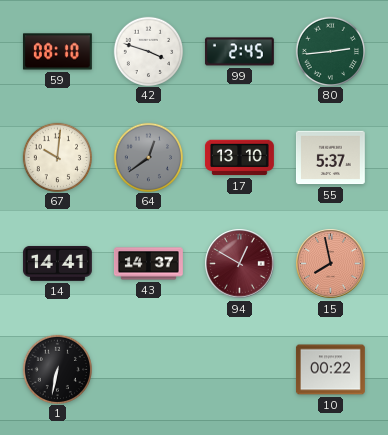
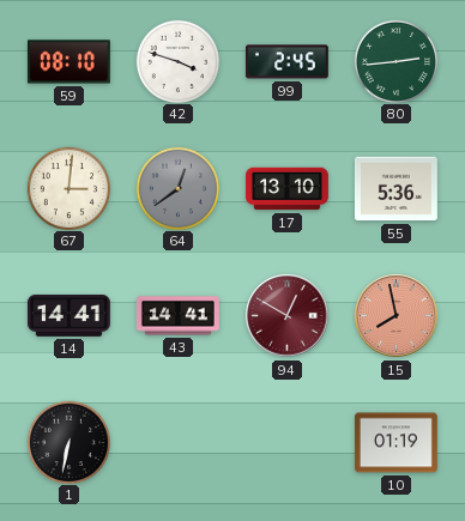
67: 10:01 -> 3:01
55: 5:37 -> 5:36
43: 14:37 -> 14:41
10: 00:22 -> 01:19
